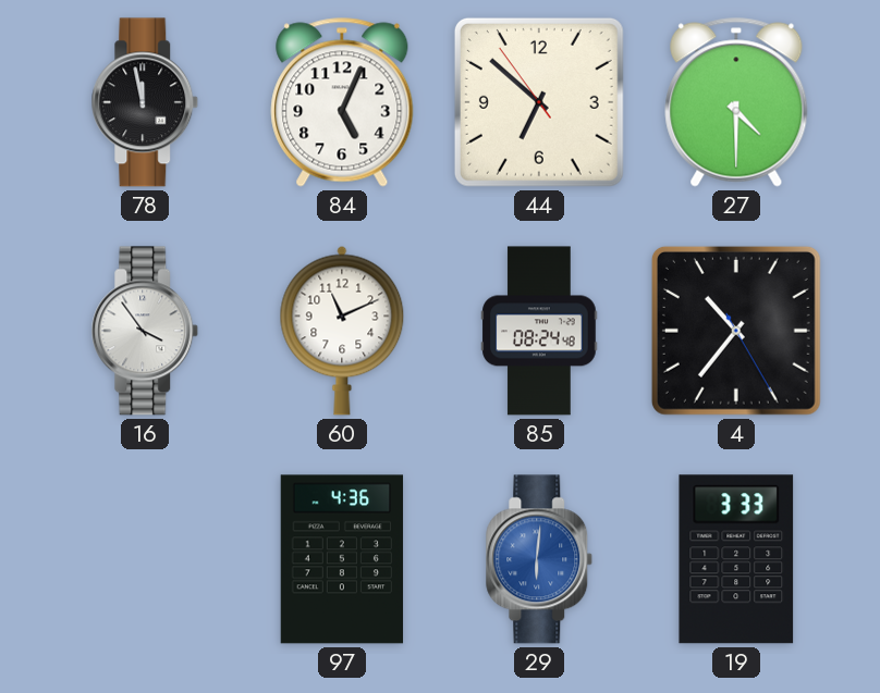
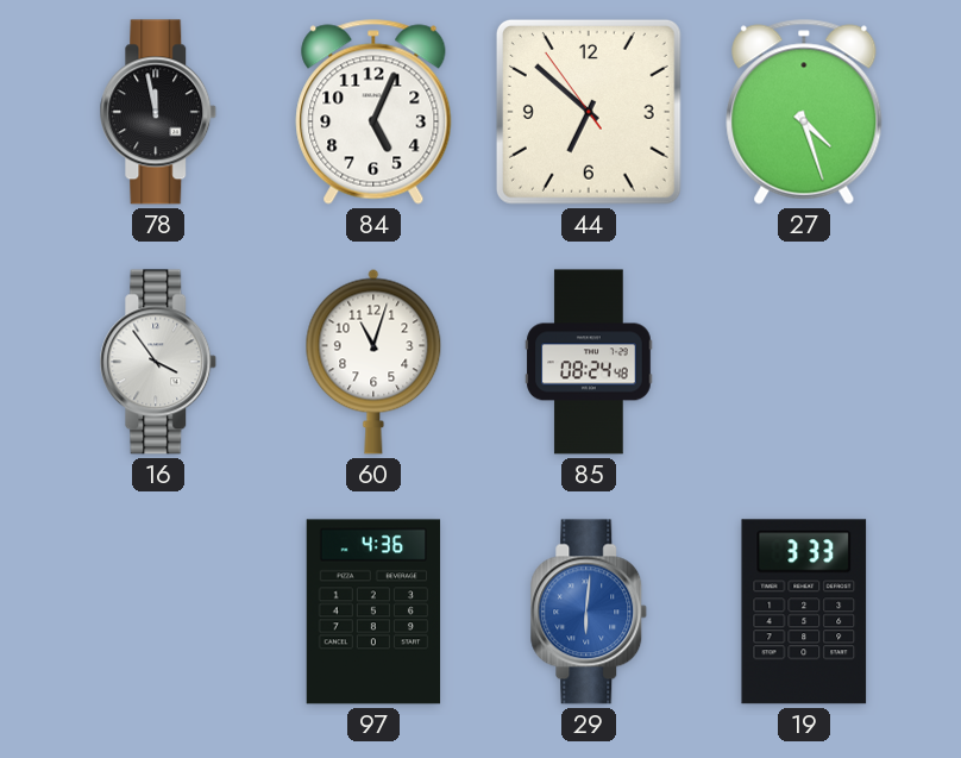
27: 4:30 -> 4:27
60: 11:11 -> 11:03
4: 10:36 -> none
